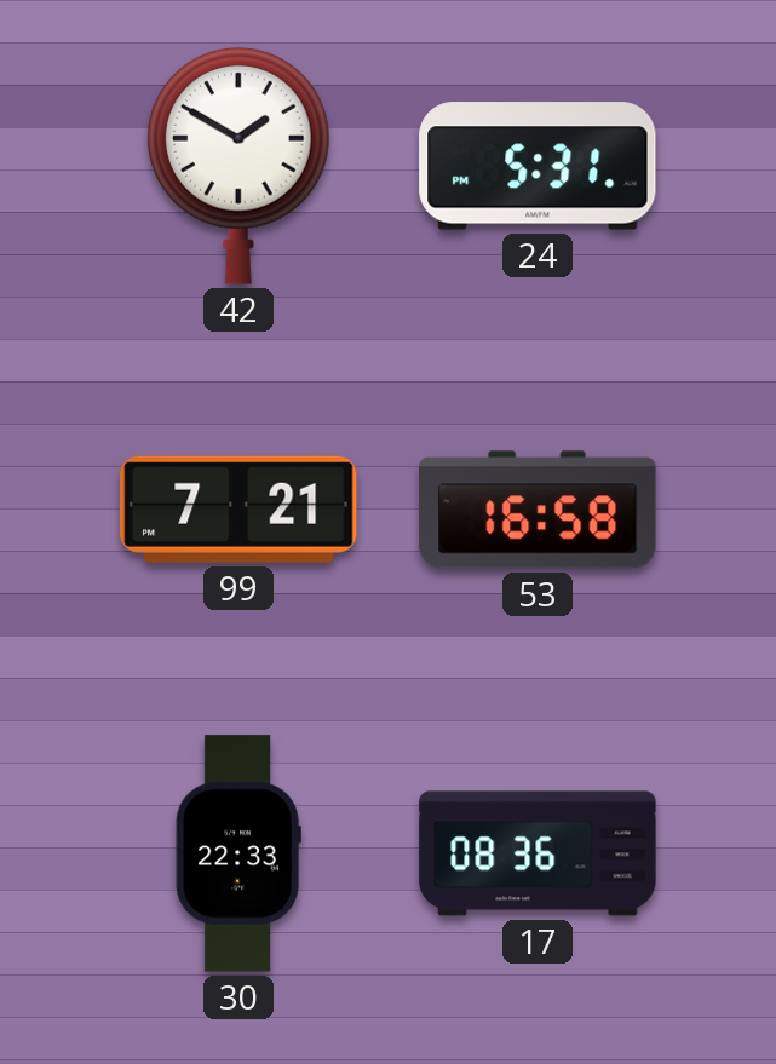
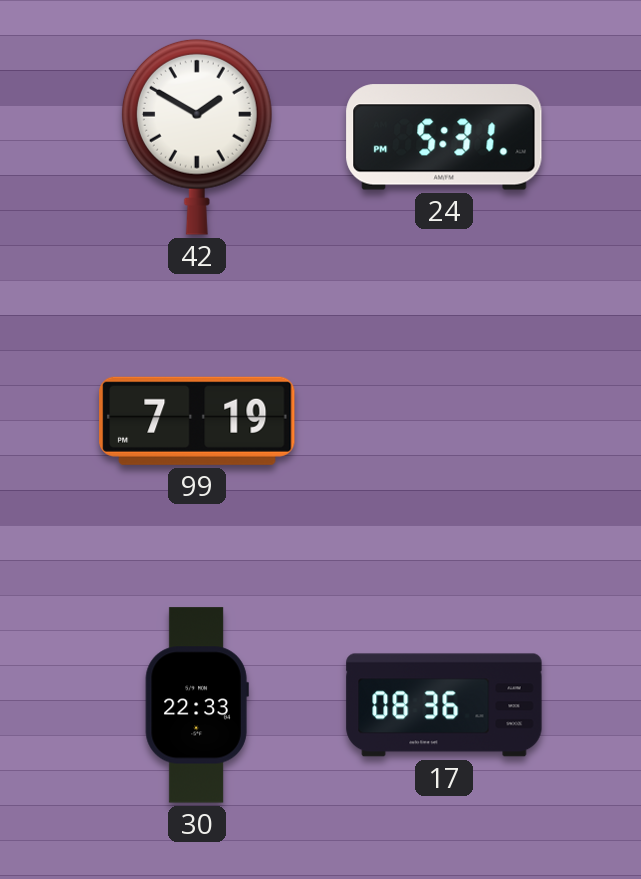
99: 7:21 -> 7:19
53: 16:58 -> none
